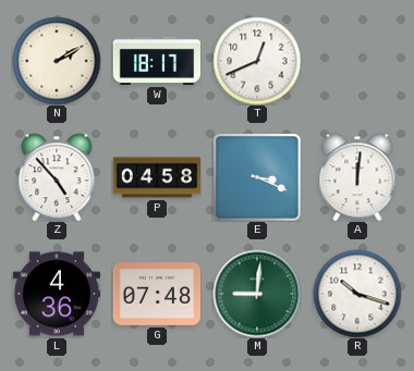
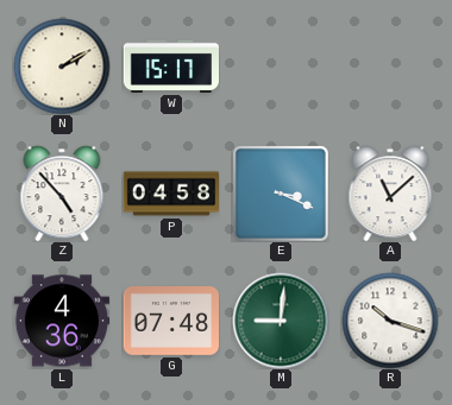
W: 18:17 -> 15:17
T: 12:41 -> none
A: 12:01 -> 11:08
